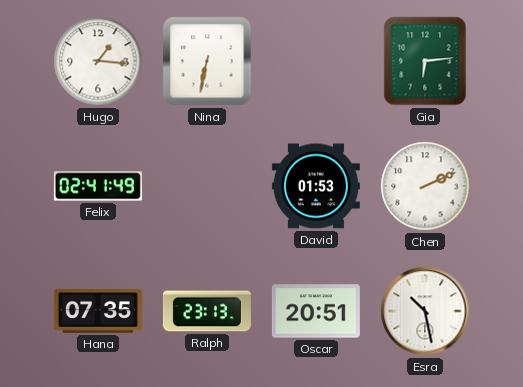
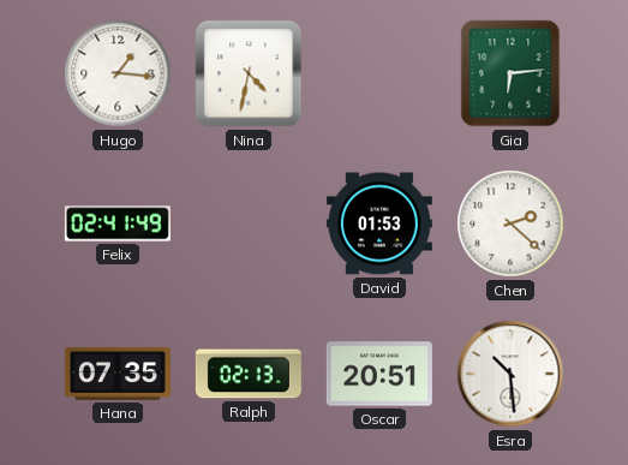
Nina: 6:32 -> 4:32
Chen: 2:11 -> 2:22
Ralph: 23:13 -> 02:13
Esra: 10:28 -> 10:29
